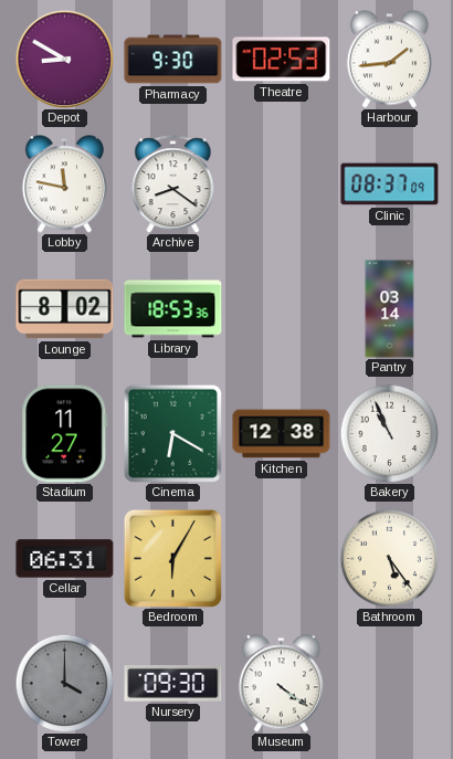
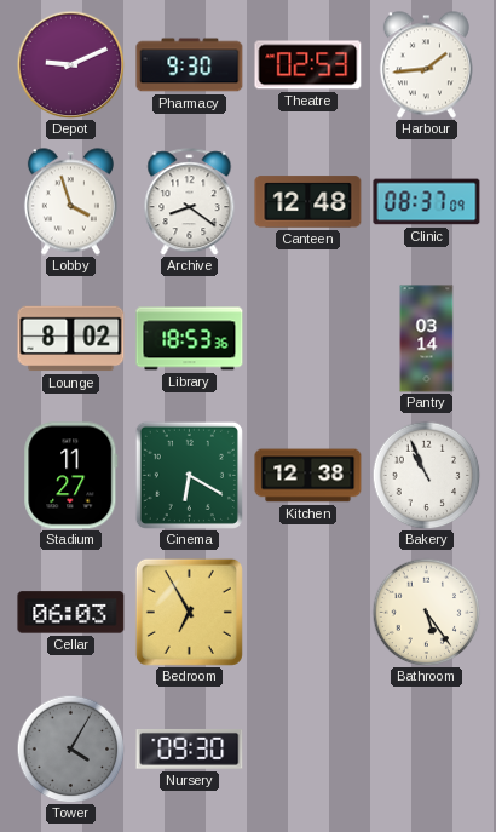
Depot: 8:50 -> 9:11
Lobby: 11:47 -> 3:57
Canteen: none -> 12:48
Cellar: 06:31 -> 06:03
Bedroom: 6:05 -> 6:55
Tower: 4:00 -> 4:05
Museum: 4:21 -> none
